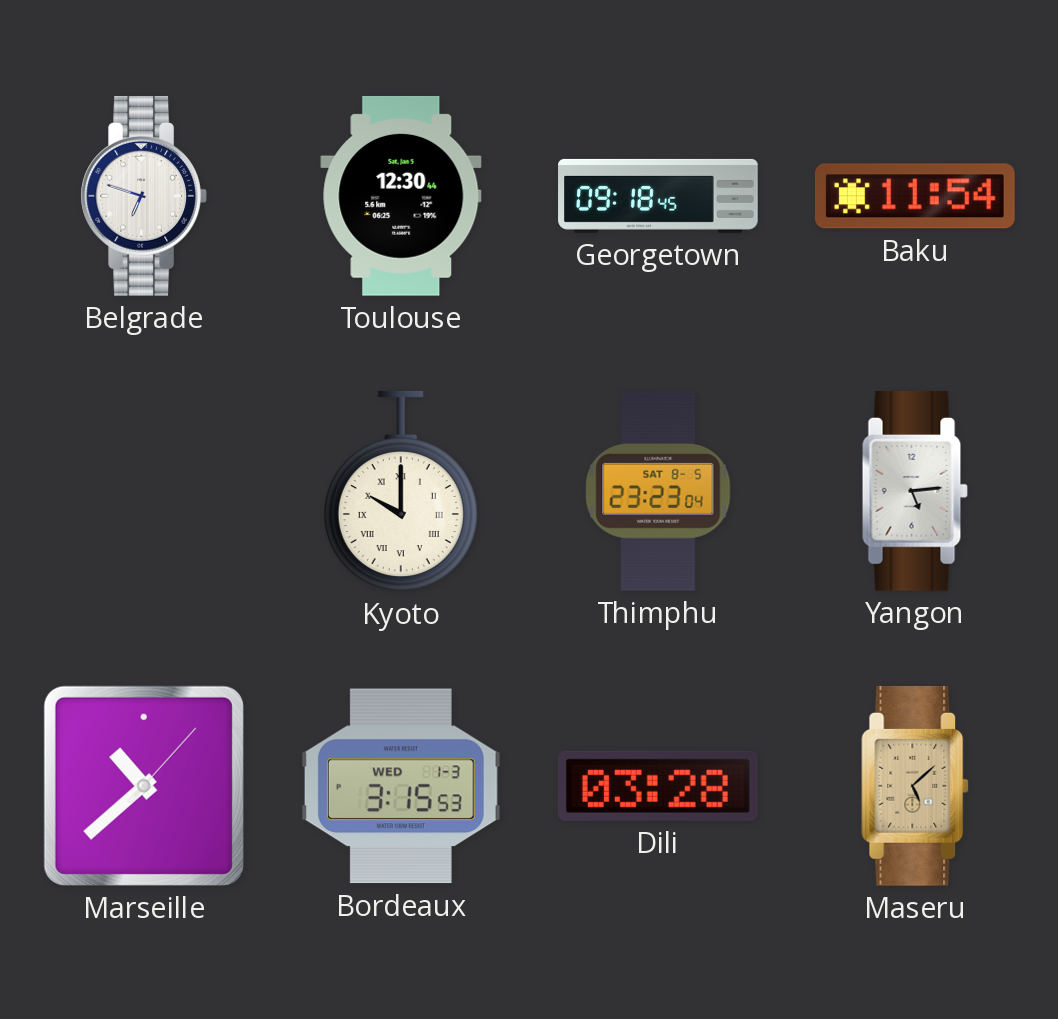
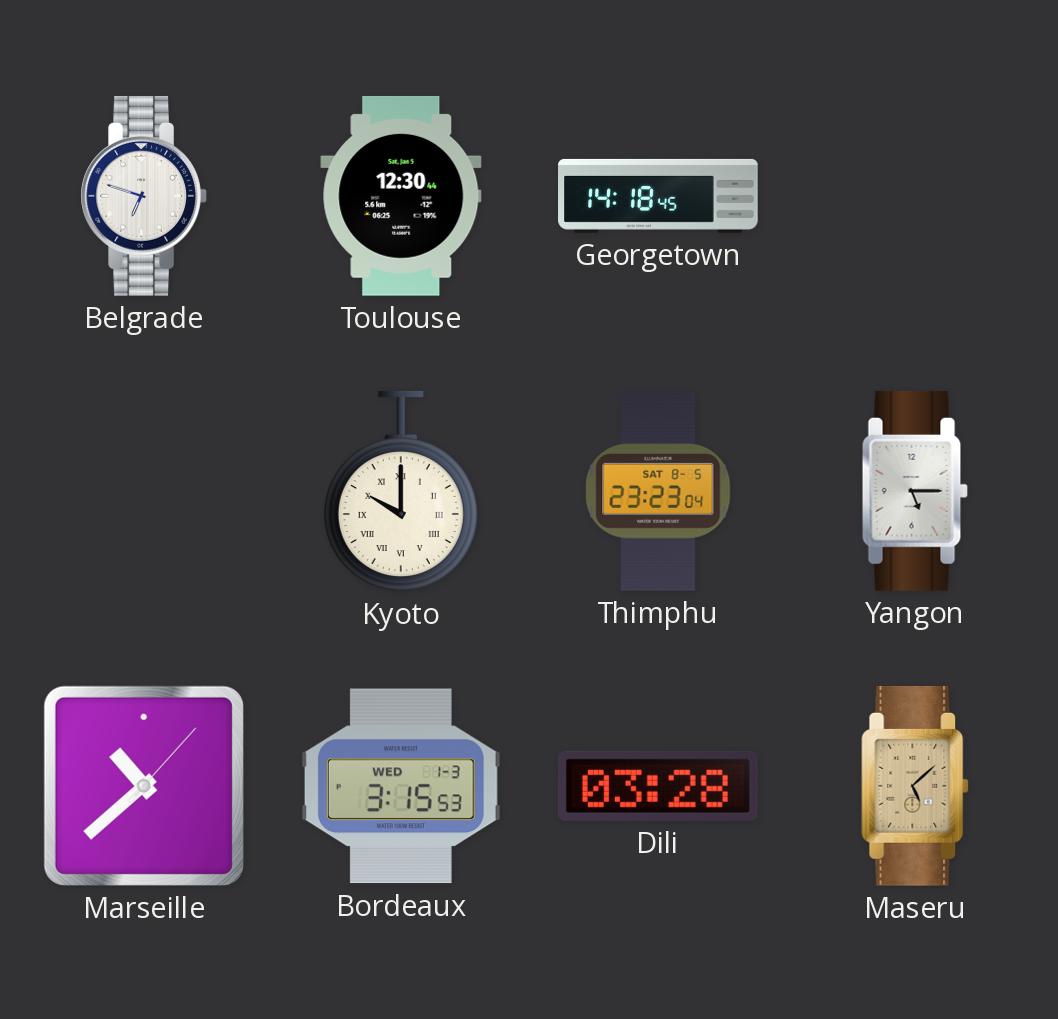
Georgetown: 09:18 -> 14:18
Baku: 11:54 -> none
Yangon: 5:14 -> 5:15
